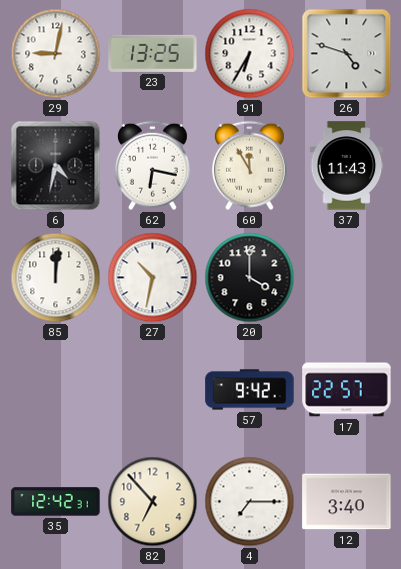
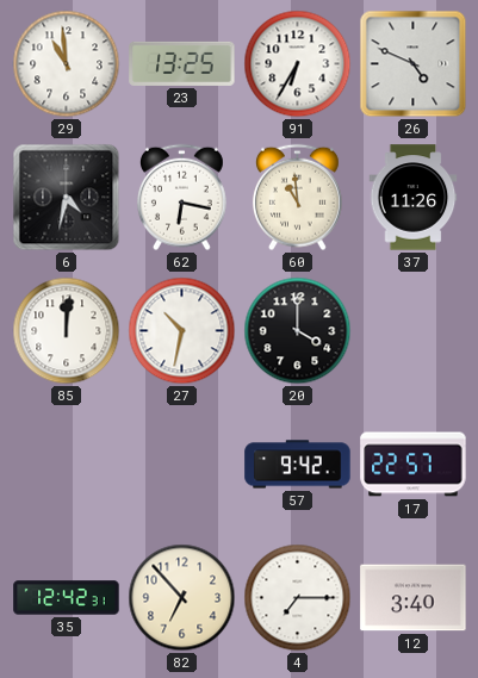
29: 9:02 -> 10:59
26: 4:48 -> 4:49
60: 11:55 -> 10:59
37: 11:43 -> 11:26
